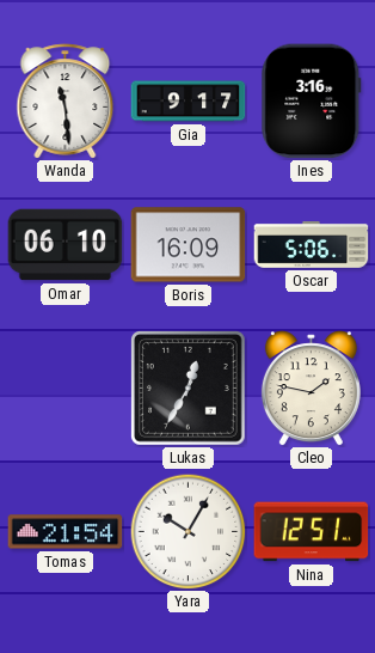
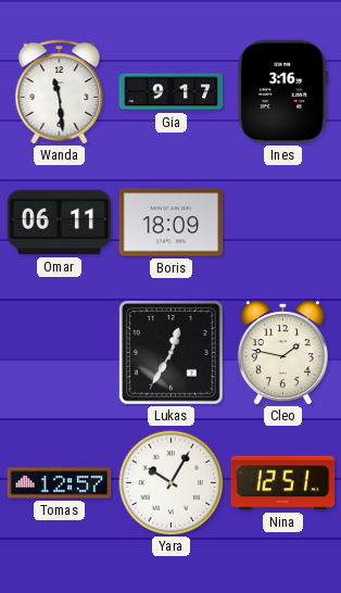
Omar: 06:10 -> 06:11
Boris: 16:09 -> 18:09
Oscar: 5:06 -> none
Tomas: 21:54 -> 12:57
